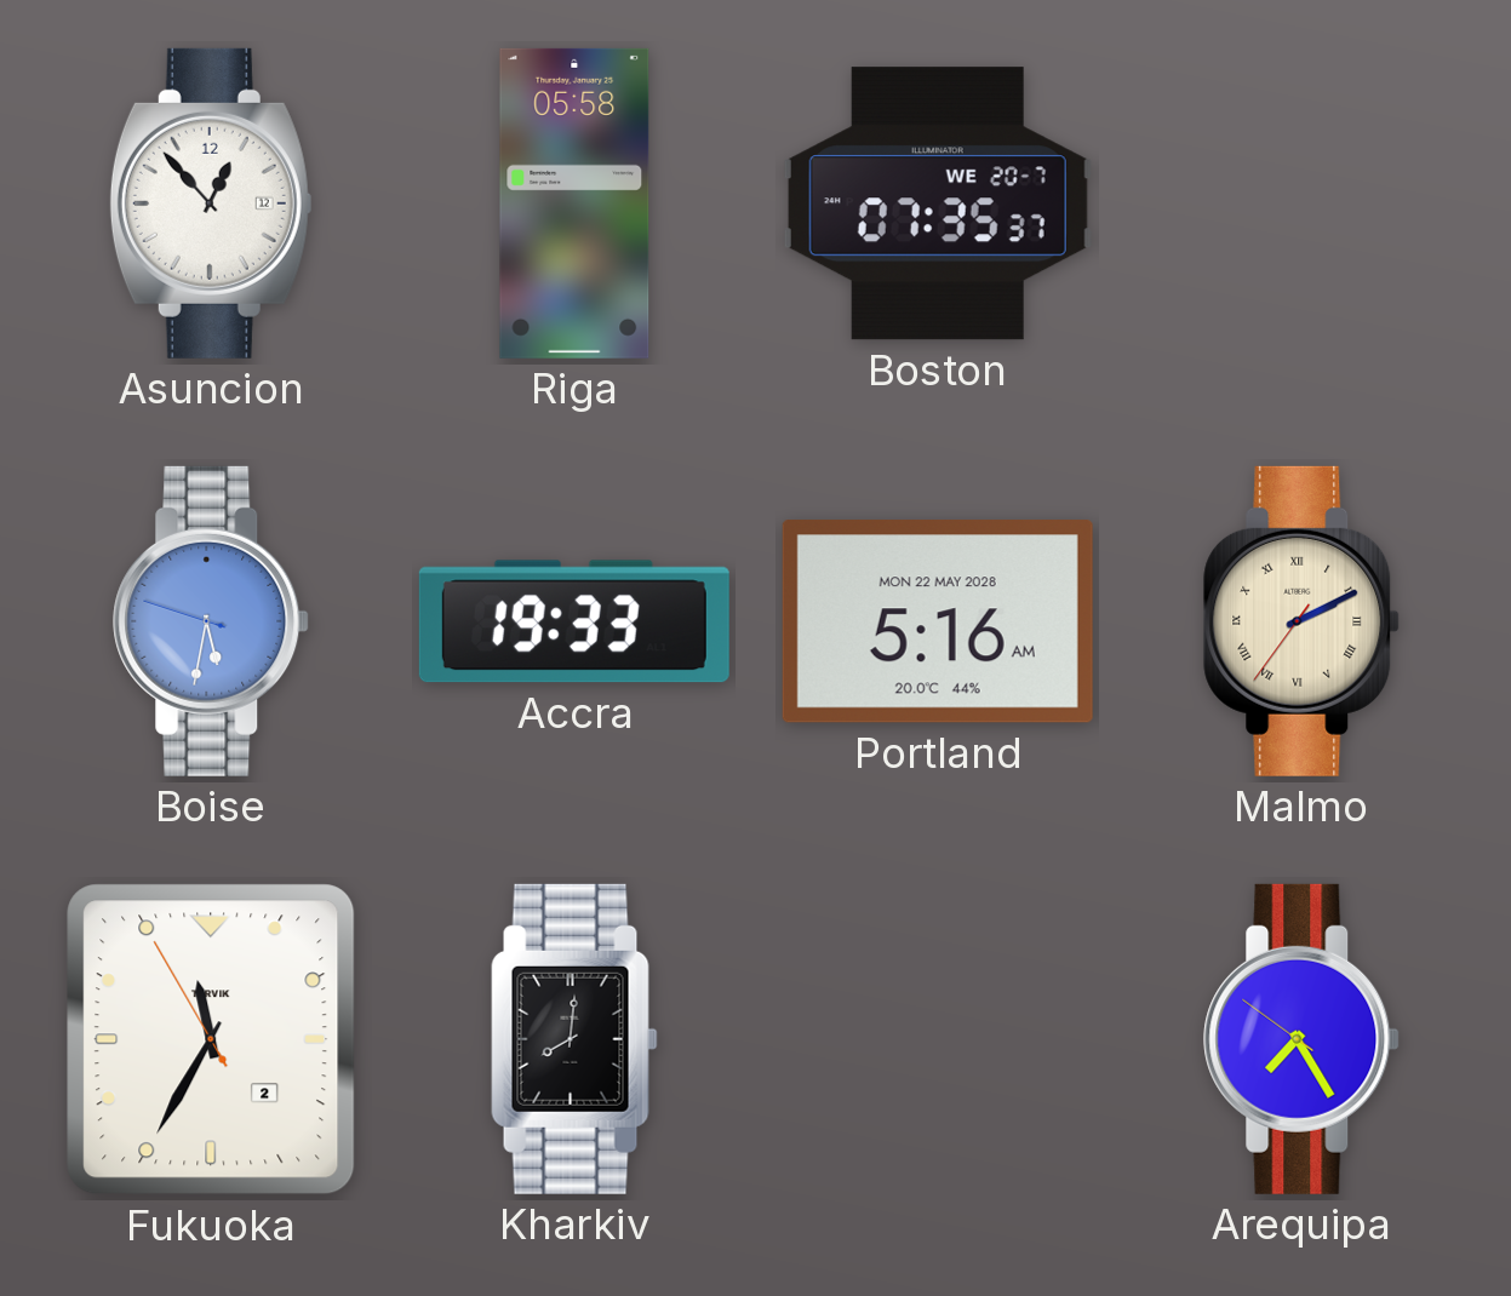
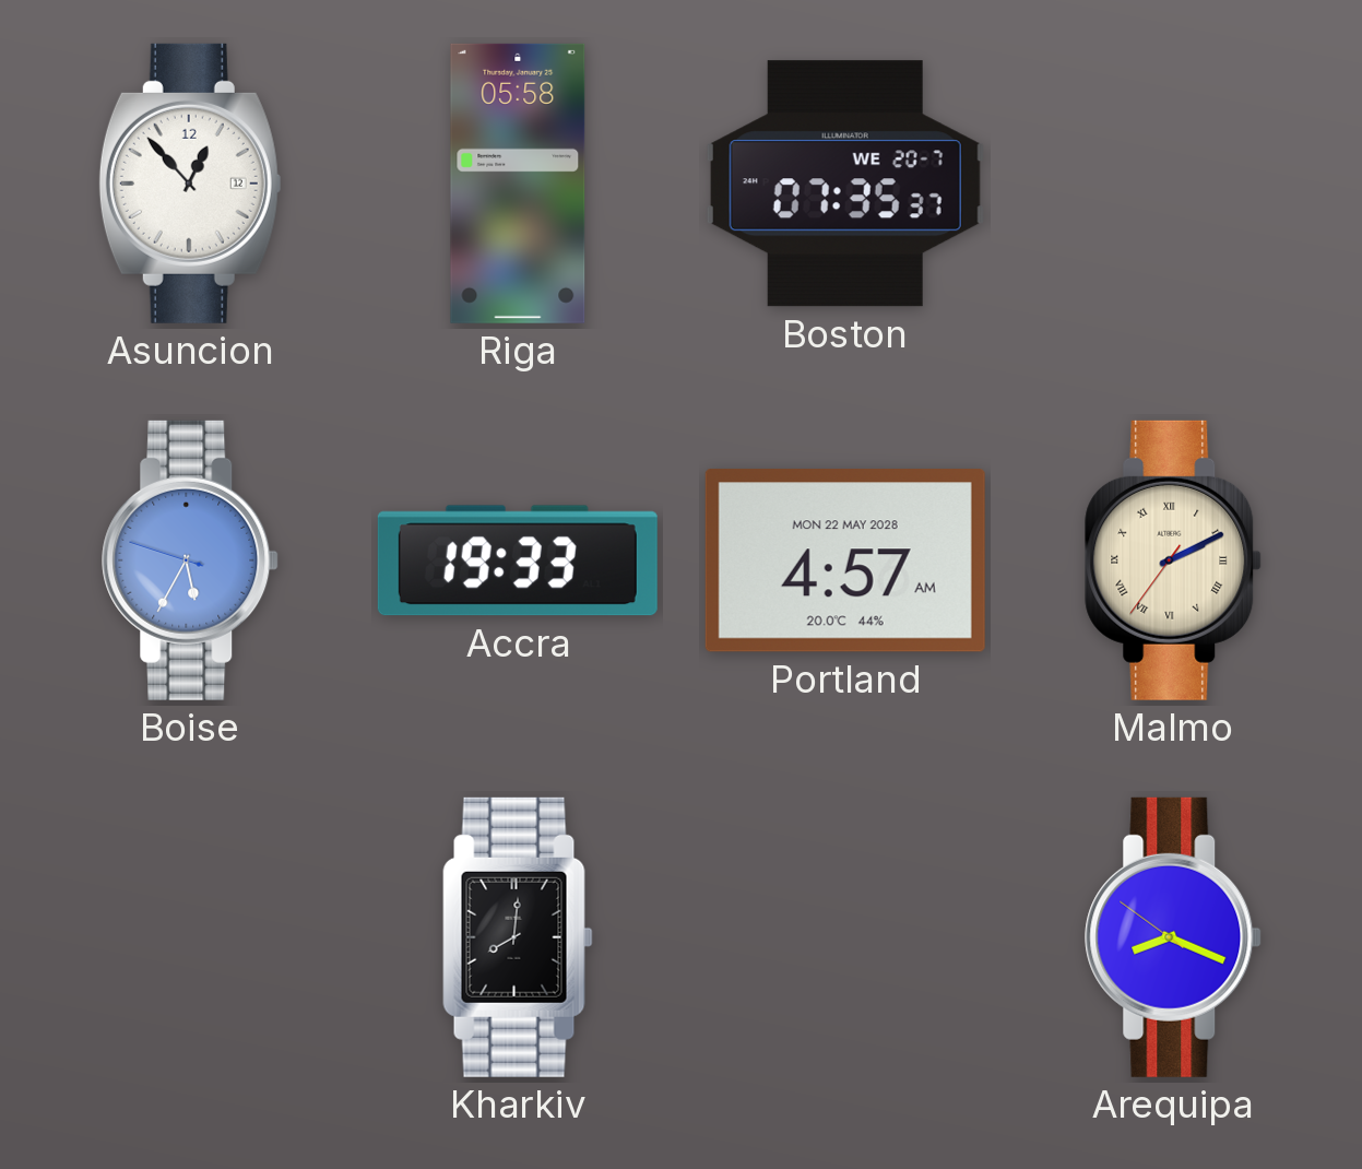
Boise: 5:31 -> 5:34
Portland: 5:16 -> 4:57
Fukuoka: 11:34 -> none
Arequipa: 7:24 -> 8:18
